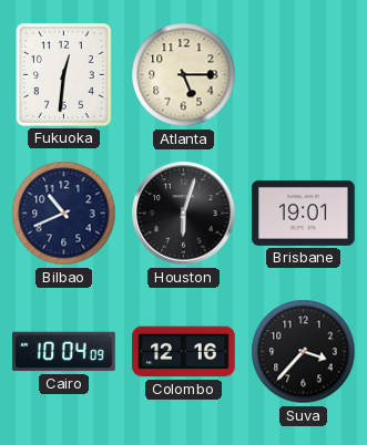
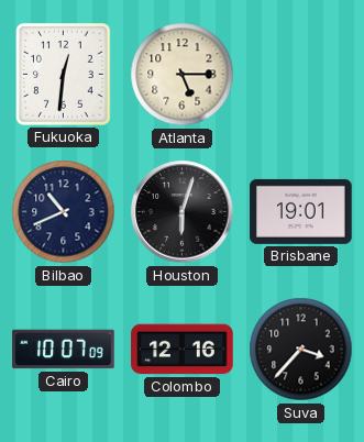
Cairo: 10:04 -> 10:07
